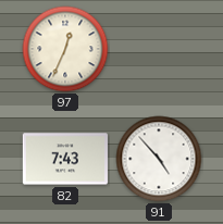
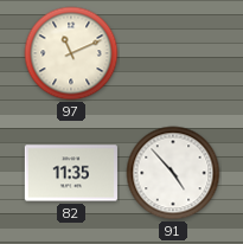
97: 12:34 -> 11:11
82: 7:43 -> 11:35
